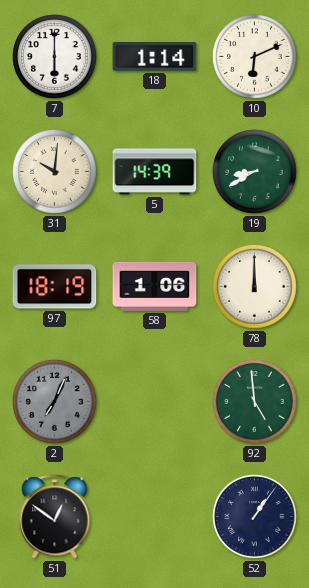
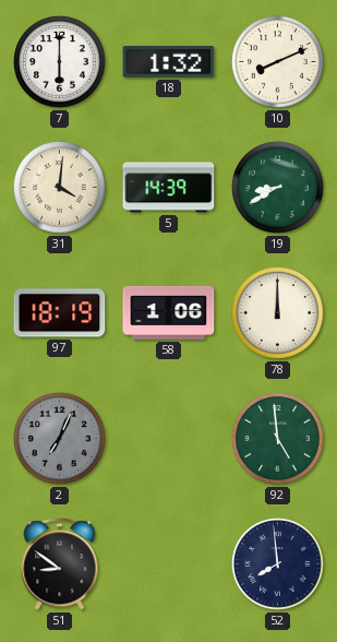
18: 1:14 -> 1:32
10: 6:11 -> 8:11
31: 10:01 -> 4:01
51: 12:51 -> 8:51
52: 1:06 -> 7:59
